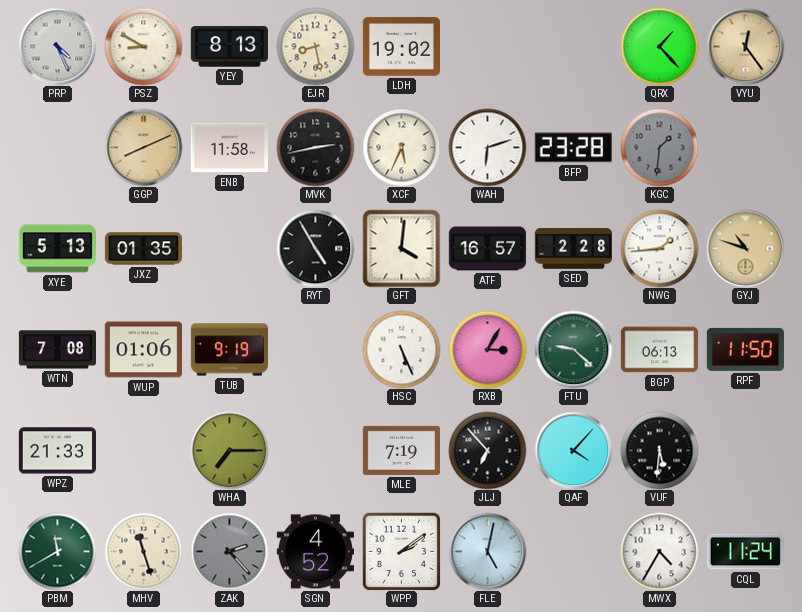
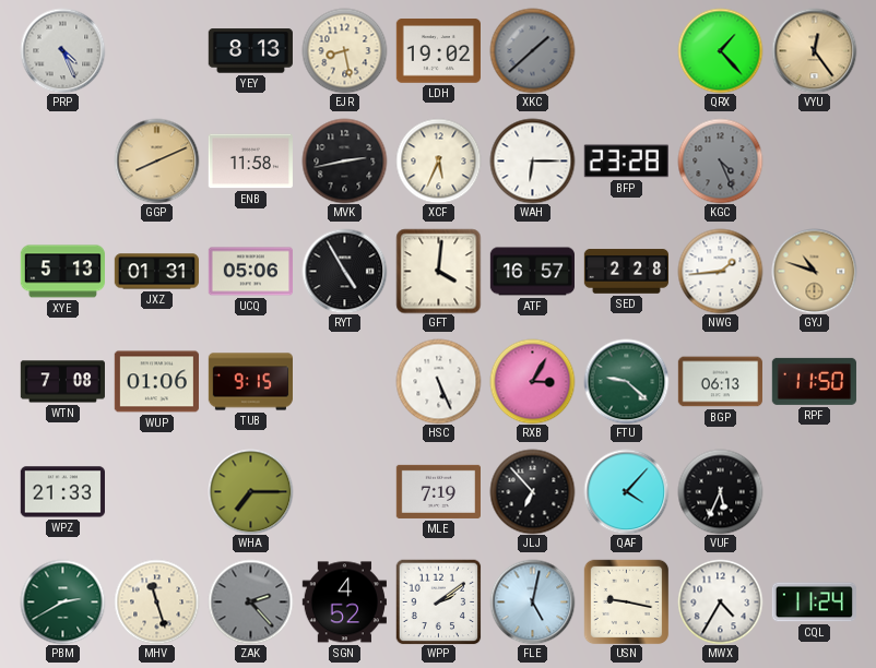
PSZ: 8:50 -> none
XKC: none -> 1:38
WAH: 6:12 -> 6:15
KGC: 1:31 -> 4:26
JXZ: 01:35 -> 01:31
UCQ: none -> 05:06
TUB: 9:19 -> 9:15
VUF: 5:31 -> 5:34
PBM: 11:40 -> 2:40
USN: none -> 9:17
